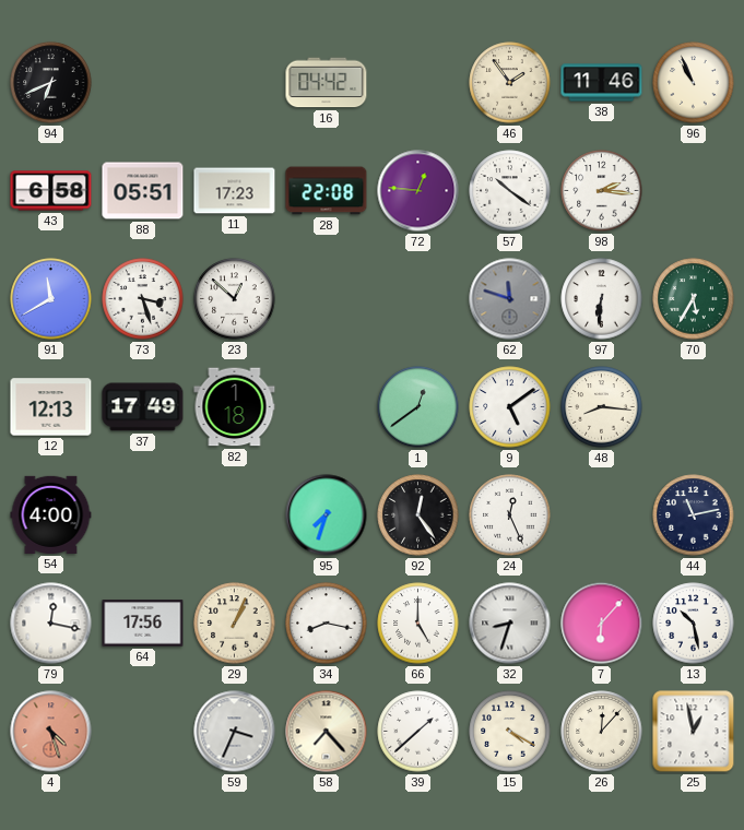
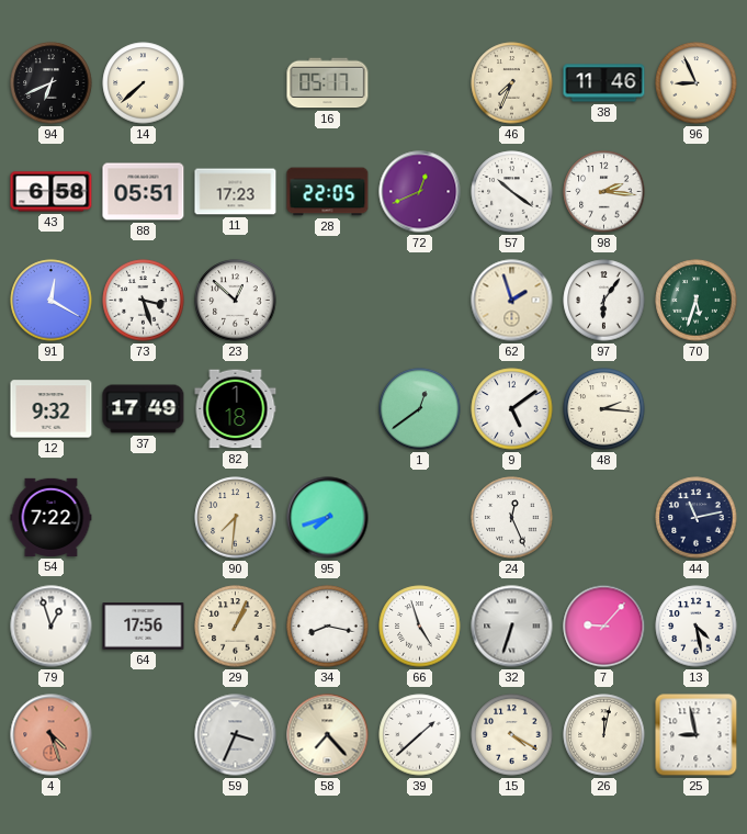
14: none -> 7:38
16: 04:42 -> 05:17
46: 1:54 -> 7:34
96: 10:56 -> 8:56
28: 22:08 -> 22:05
72: 12:46 -> 12:41
91: 11:40 -> 12:20
62: 11:48 -> 1:57
62 dial: grey -> cream
97: 6:31 -> 6:06
70: 5:35 -> 5:33
12: 12:13 -> 9:32
48: 8:16 -> 2:16
54: 4:00 -> 7:22
90: none -> 7:31
95: 7:33 -> 7:42
92: 12:24 -> none
79: 12:17 -> 12:57
66: 5:00 -> 4:57
32: 8:33 -> 6:33
7: 6:07 -> 9:07
13: 10:28 -> 4:28
26: 12:07 -> 12:02
25: 12:58 -> 8:58
